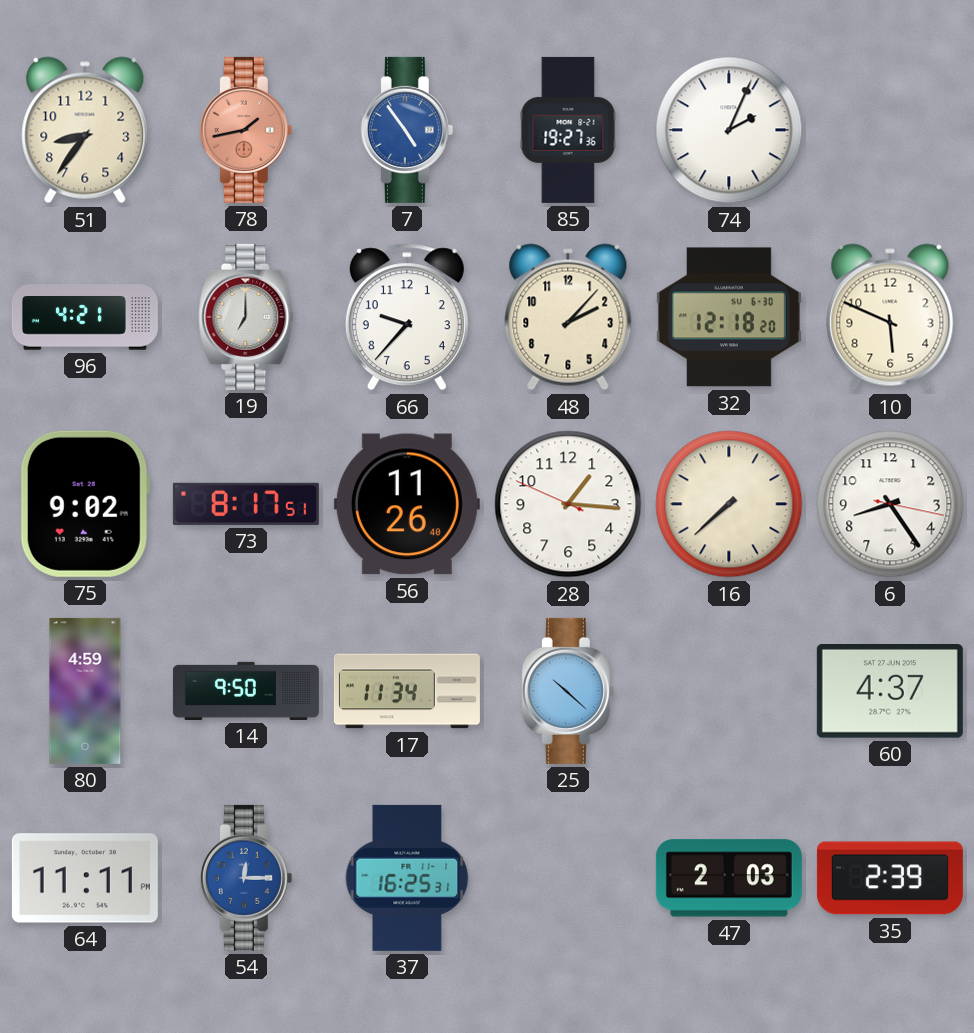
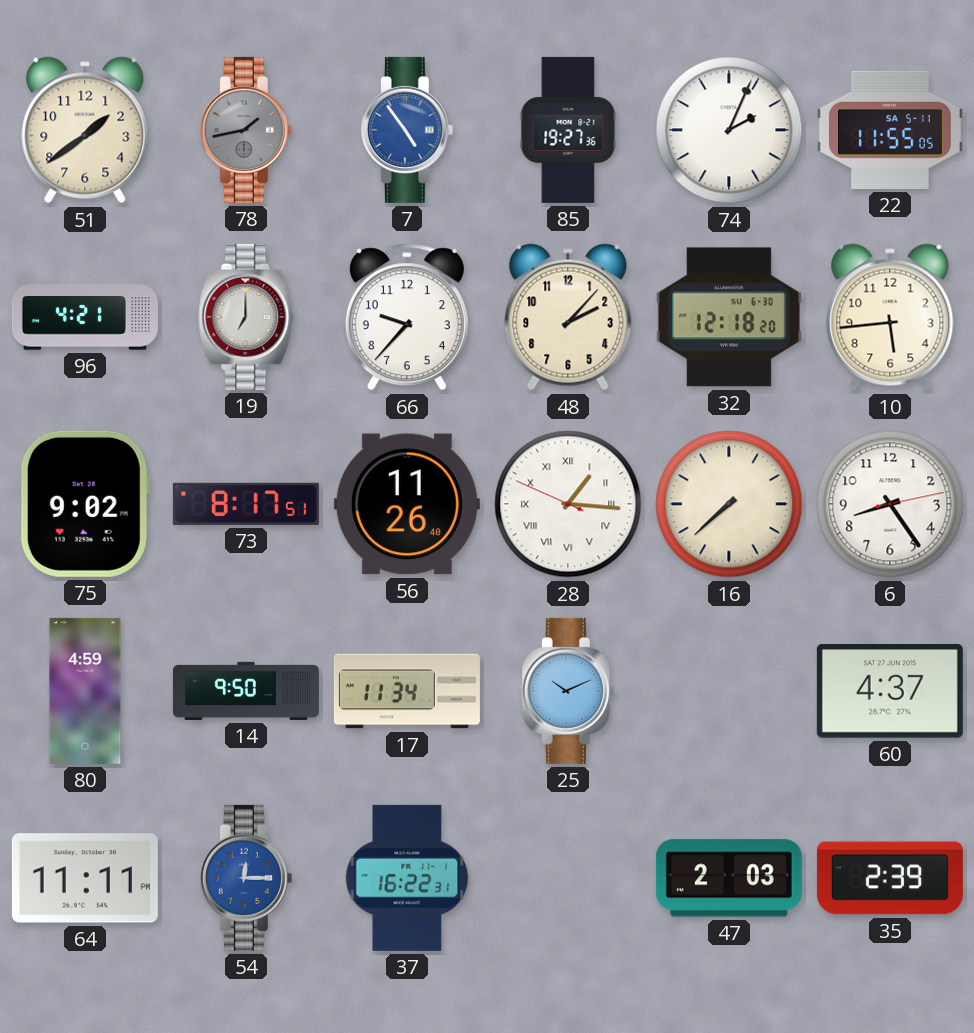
51: 8:36 -> 1:39
78 dial: salmon -> grey
22: none -> 11:55
10: 5:49 -> 5:44
28 numerals: Arabic -> Roman
6: 8:24:17 -> 8:24:13
25: 10:22 -> 10:11
37: 16:25 -> 16:22
